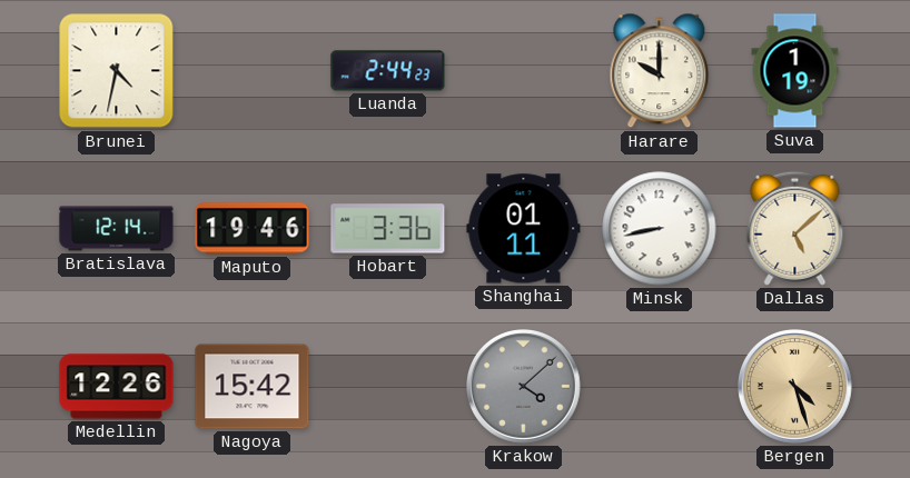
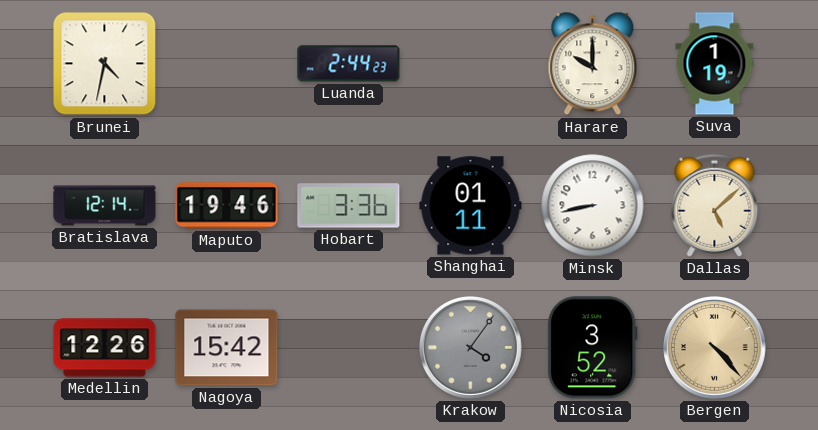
Krakow: 4:08 -> 4:06
Nicosia: none -> 3:52
Bergen: 4:27 -> 4:23
